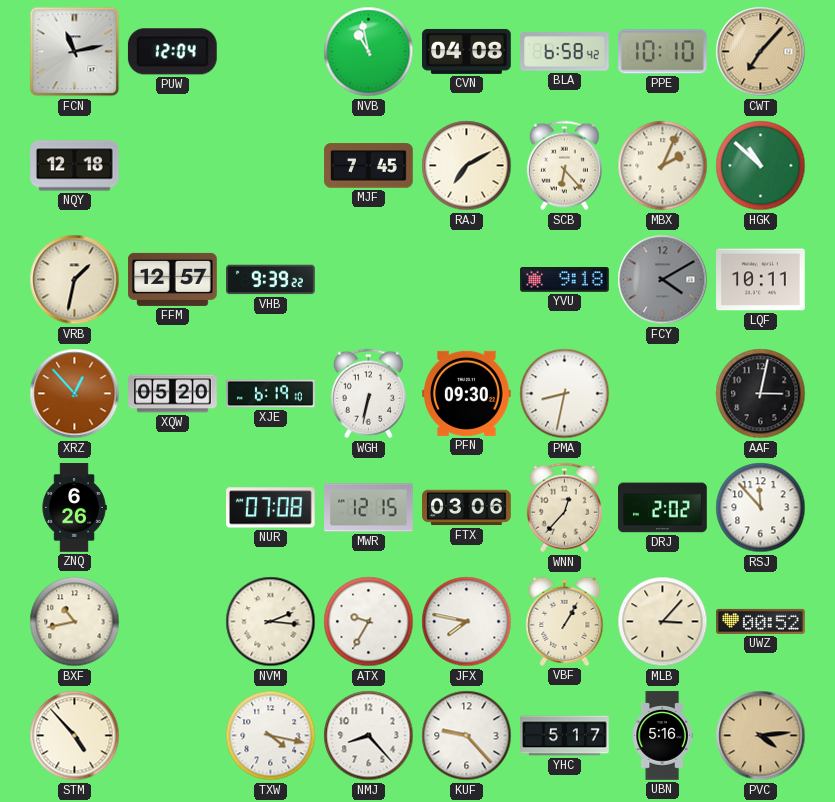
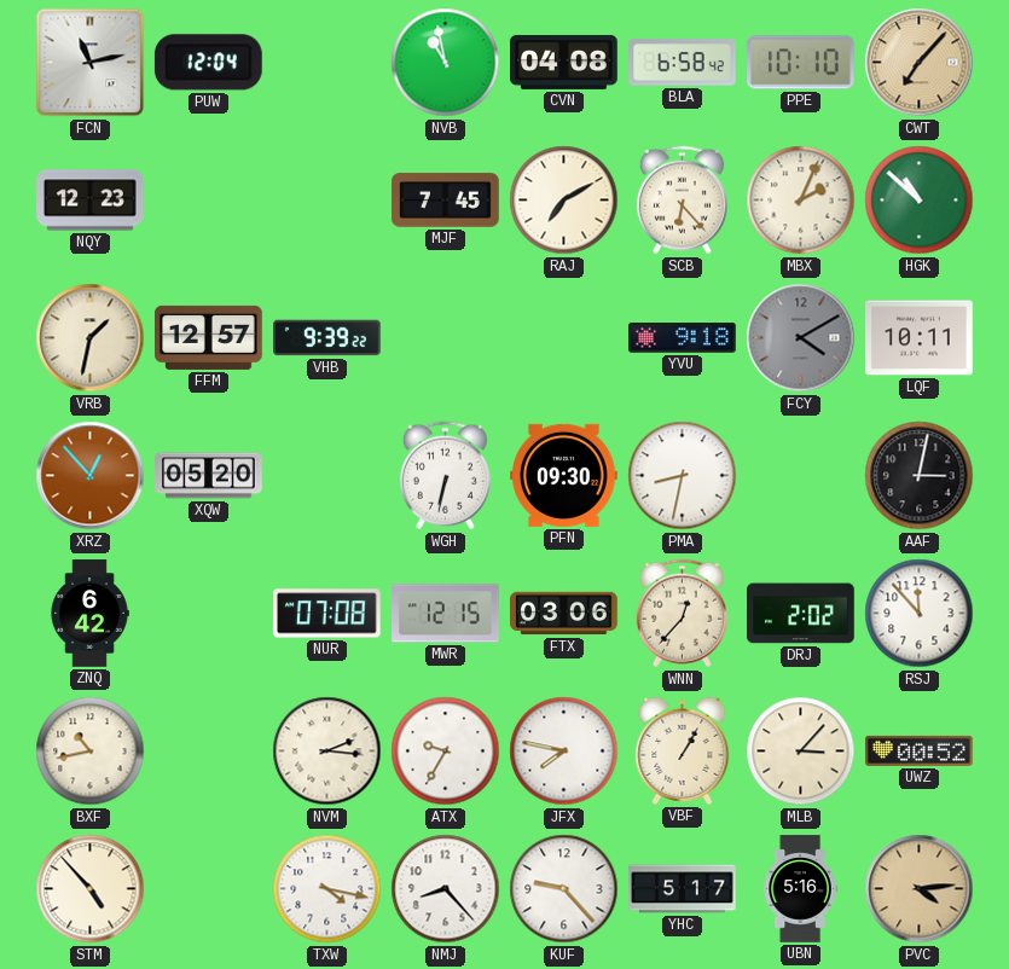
NQY: 12:18 -> 12:23
XJE: 6:19 -> none
ZNQ: 6:26 -> 6:42
